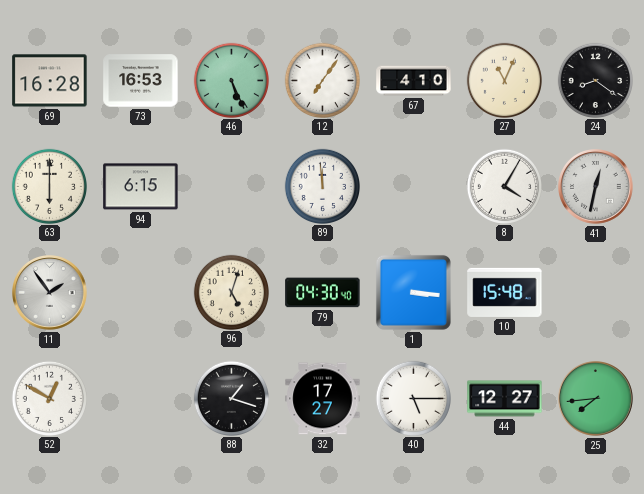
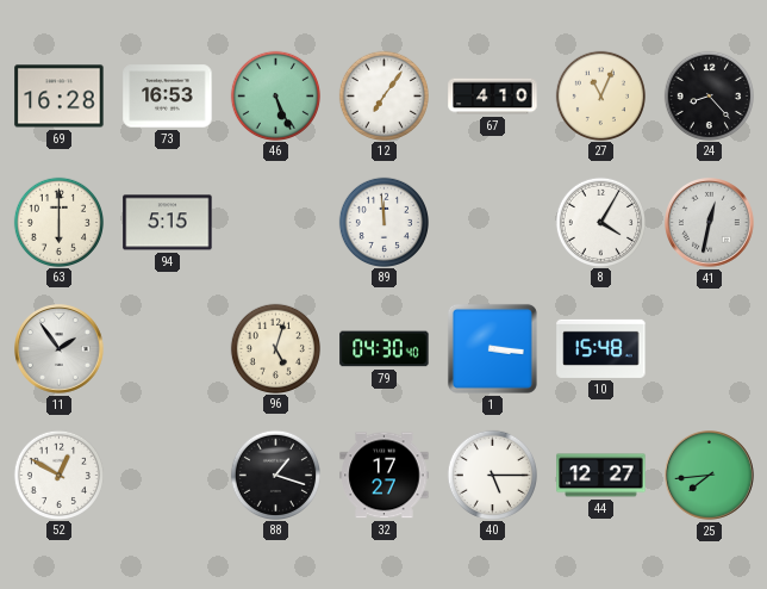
24: 8:21 -> 8:23
94: 6:15 -> 5:15
